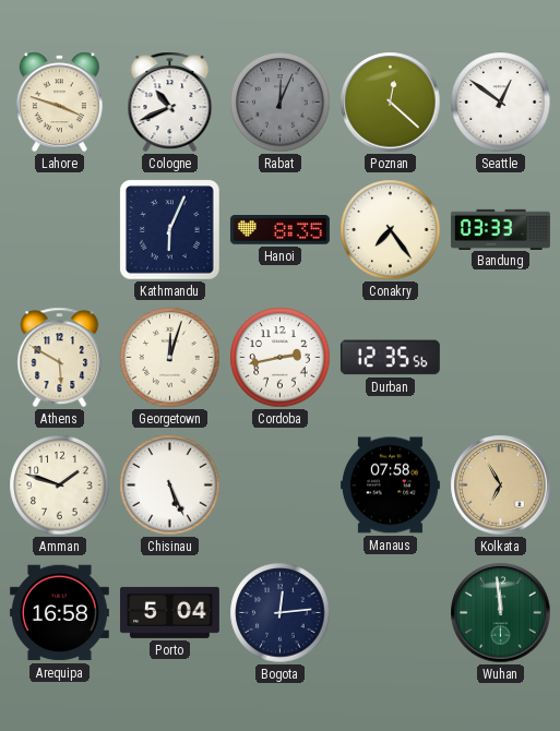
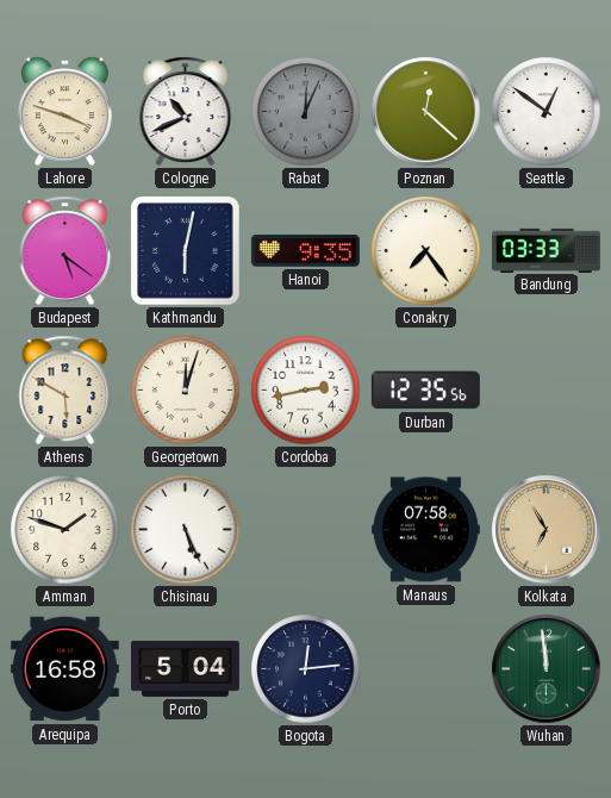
Budapest: none -> 5:21
Kathmandu: 6:04 -> 6:02
Hanoi: 8:35 -> 9:35
